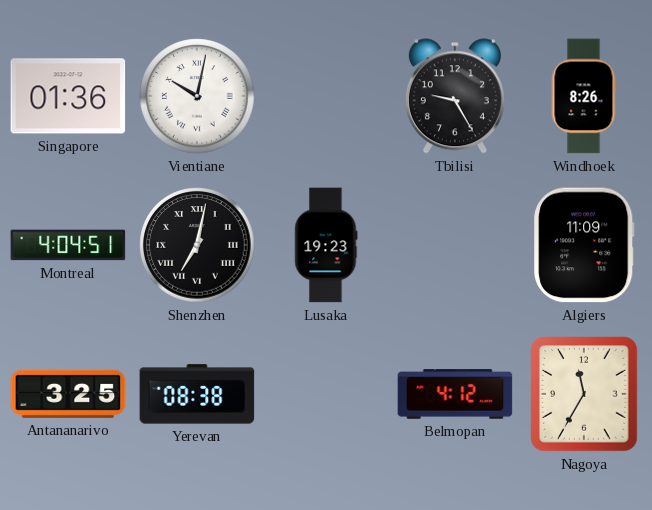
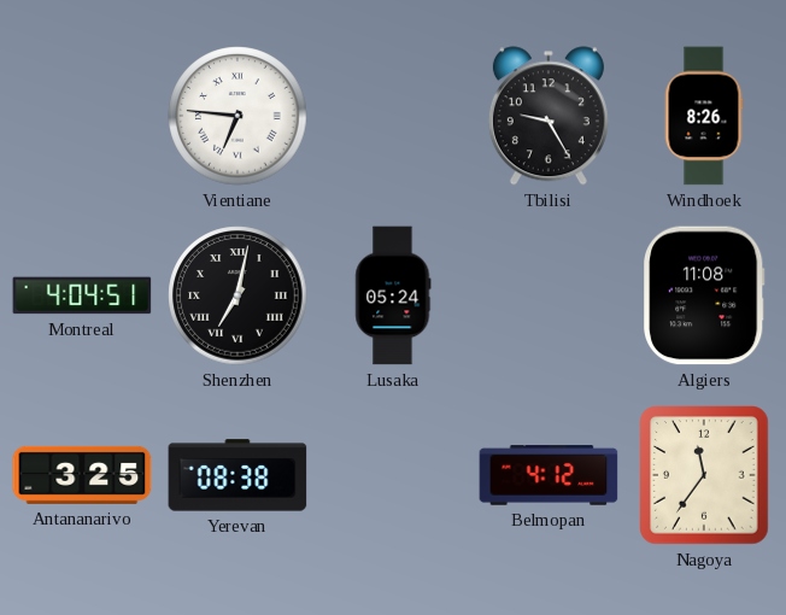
Singapore: 01:36 -> none
Vientiane: 10:02 -> 6:46
Lusaka: 19:23 -> 05:24
Algiers: 11:09 -> 11:08
Nagoya: 11:35 -> 11:36
